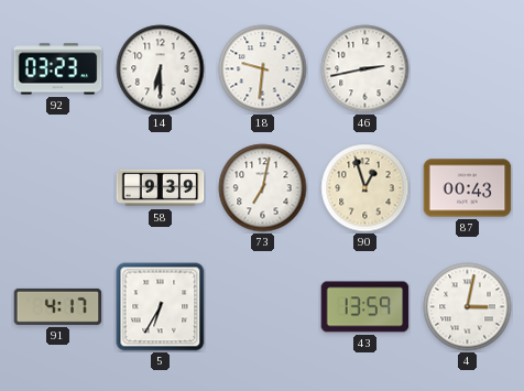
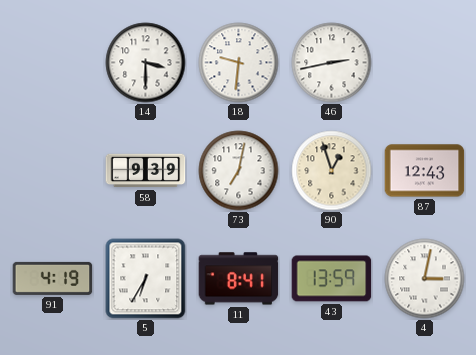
92: 03:23 -> none
14: 6:30 -> 3:30
87: 00:43 -> 12:43
91: 4:17 -> 4:19
11: none -> 8:41
